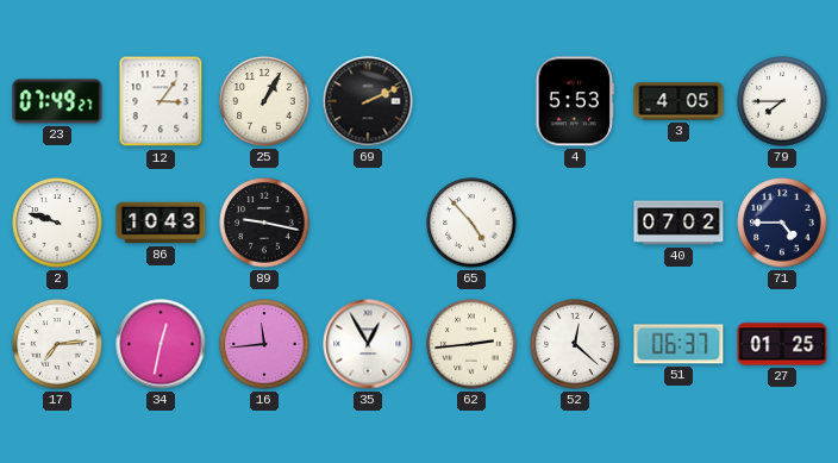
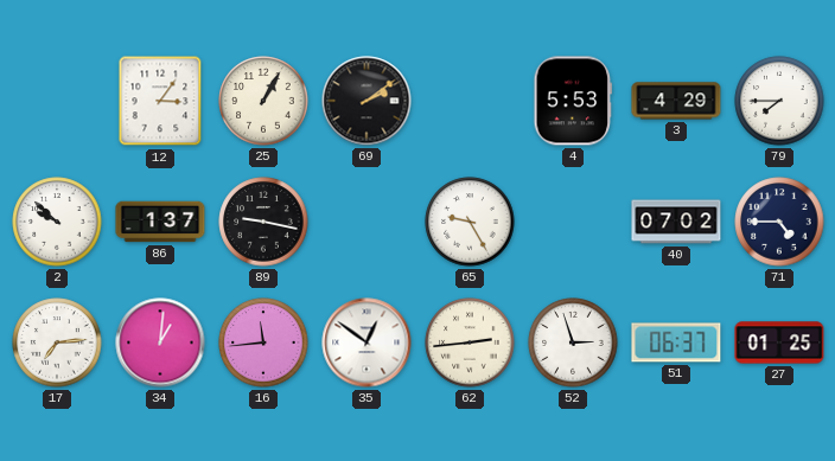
23: 07:49 -> none
69: 2:11 -> 2:09
3: 4:05 -> 4:29
2: 9:48 -> 9:52
86: 10:43 -> 1:37
65: 4:53 -> 9:25
34: 12:32 -> 1:01
35: 12:55 -> 12:51
52: 12:22 -> 2:57
